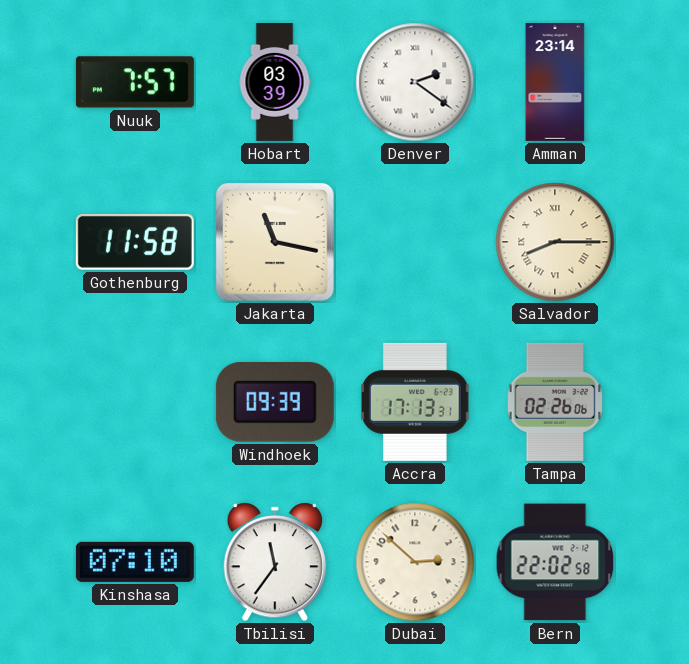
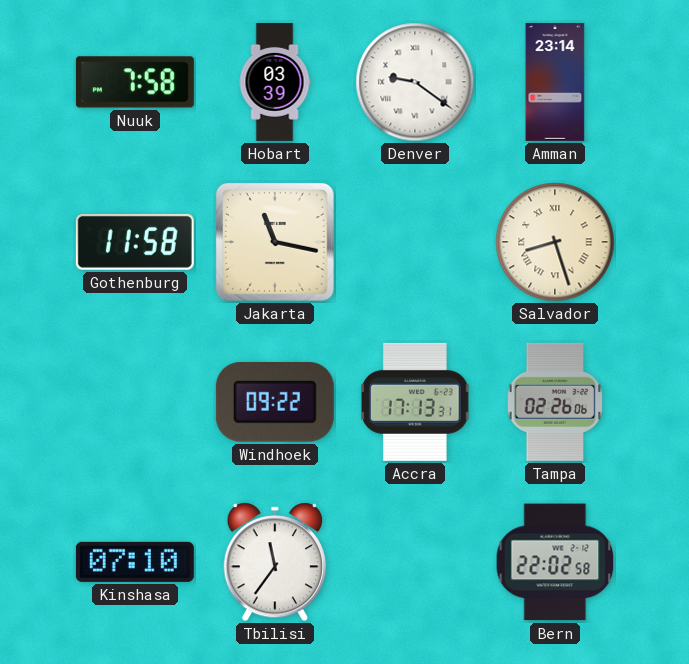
Nuuk: 7:57 -> 7:58
Denver: 2:21 -> 9:21
Salvador: 8:15 -> 8:27
Windhoek: 09:39 -> 09:22
Dubai: 2:52 -> none
